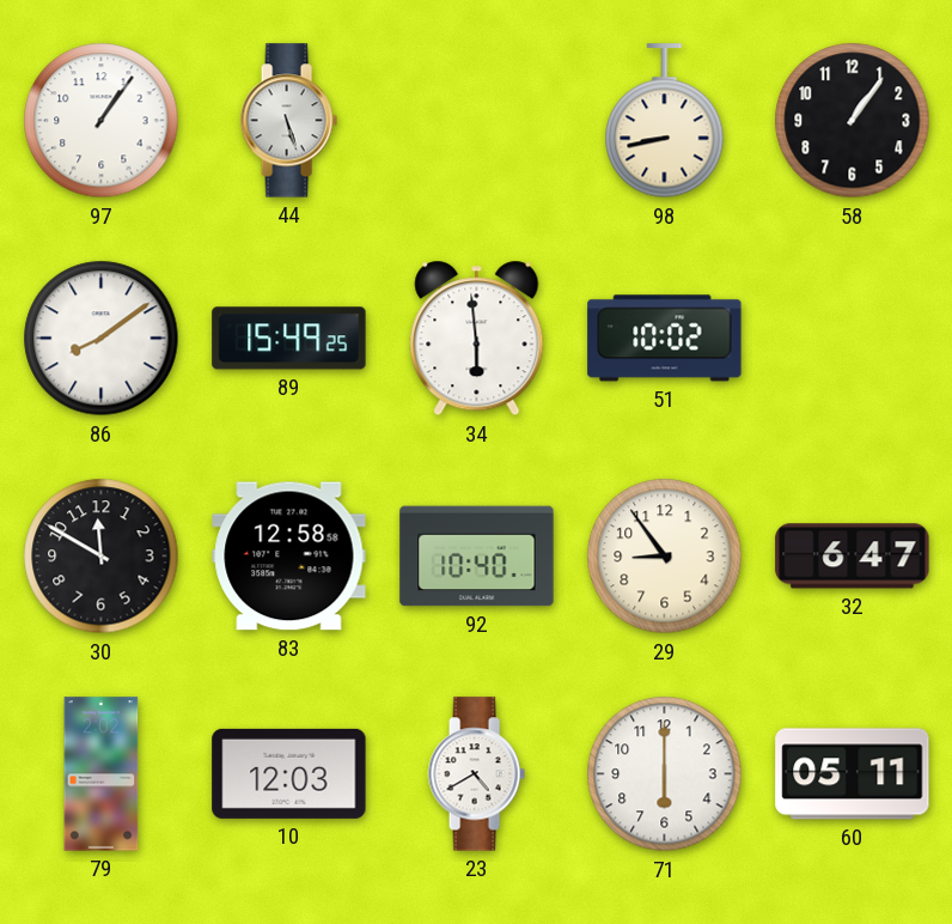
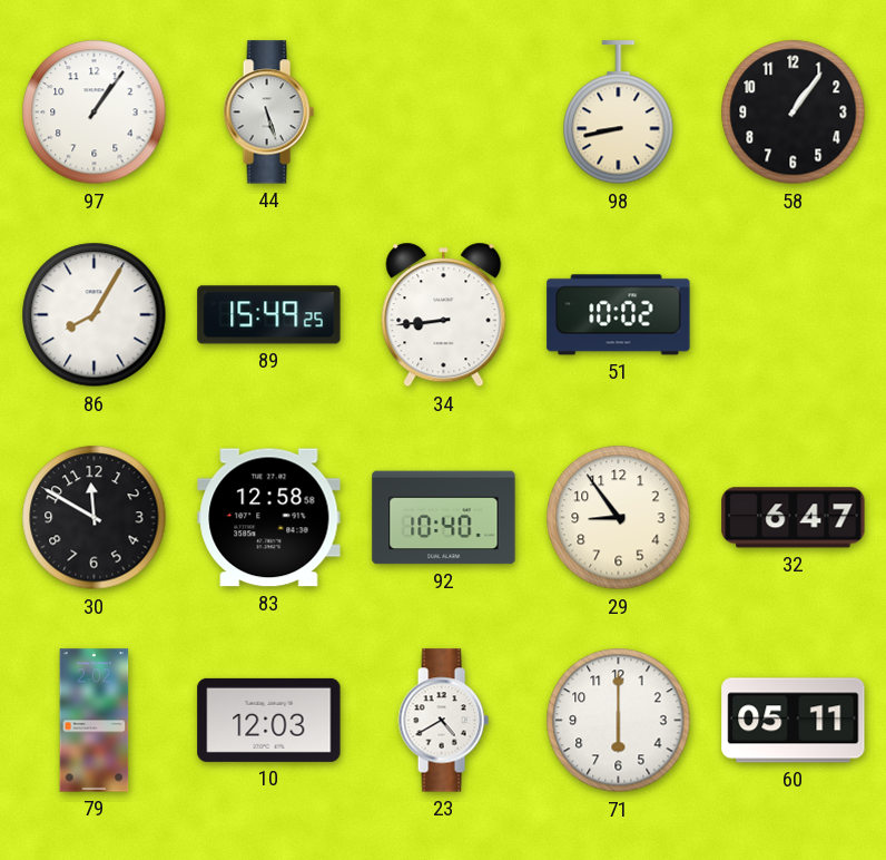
86: 8:09 -> 8:05
34: 5:59 -> 8:44
